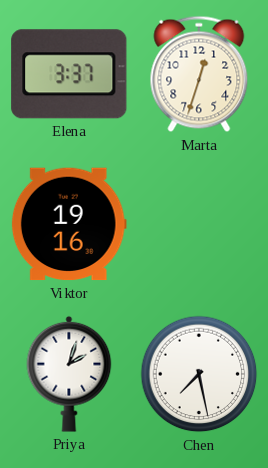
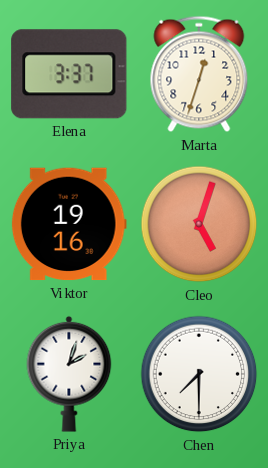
Cleo: none -> 5:03
Chen: 7:28 -> 7:30
